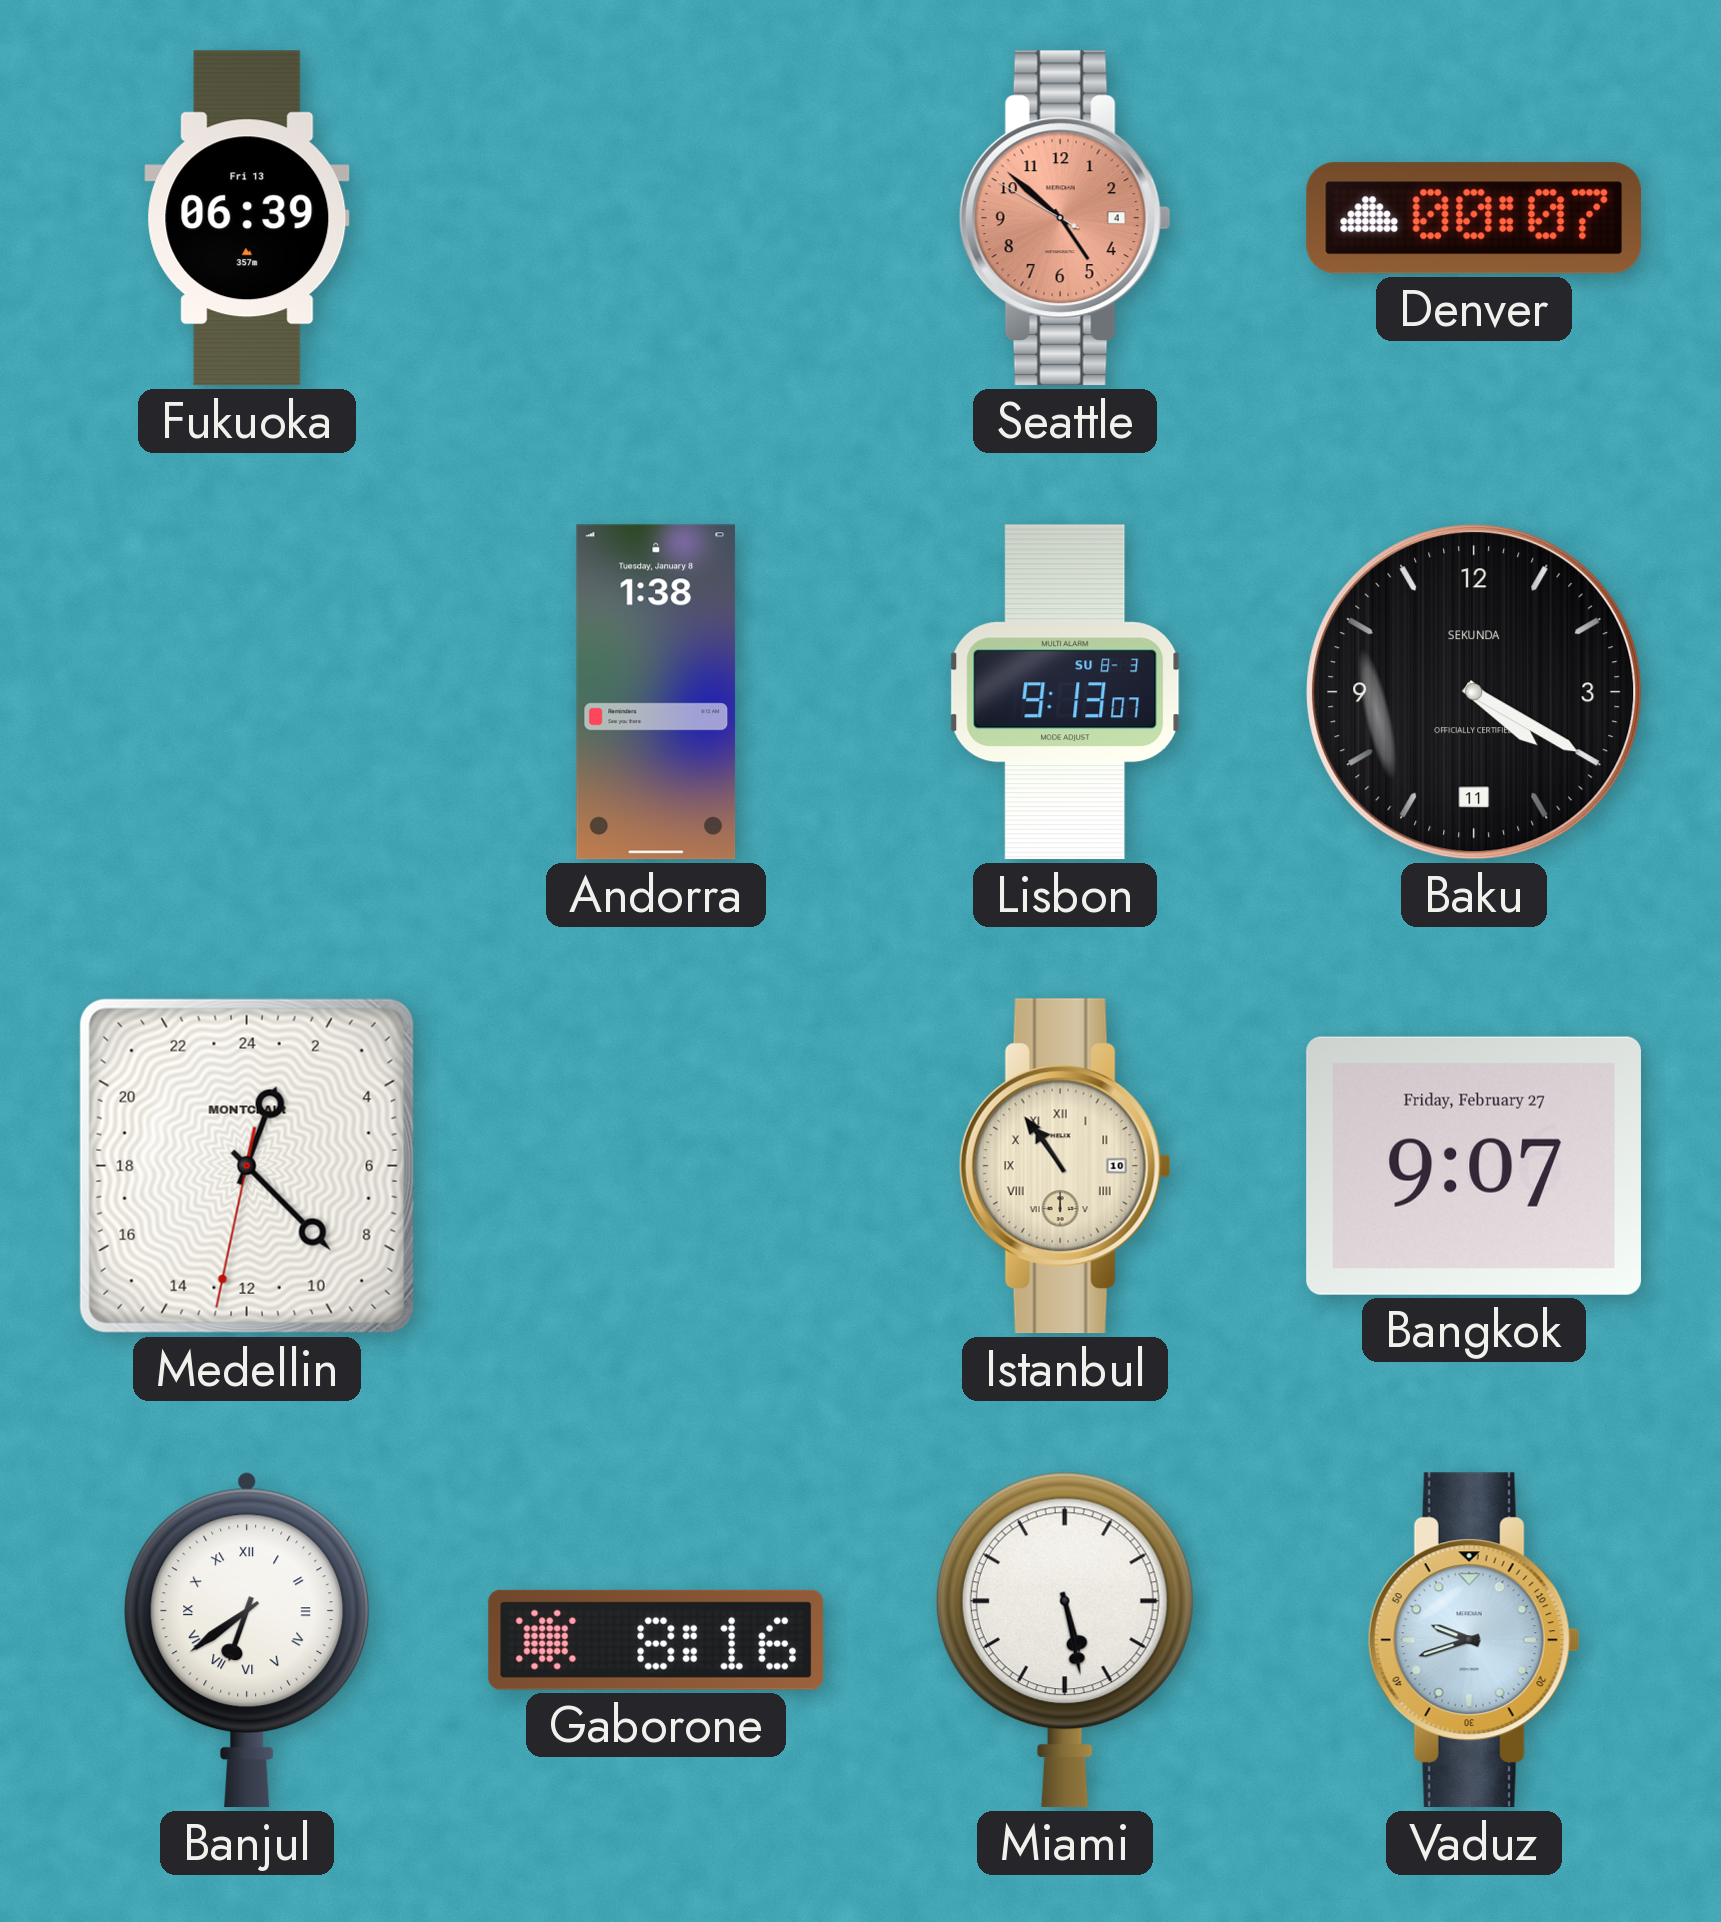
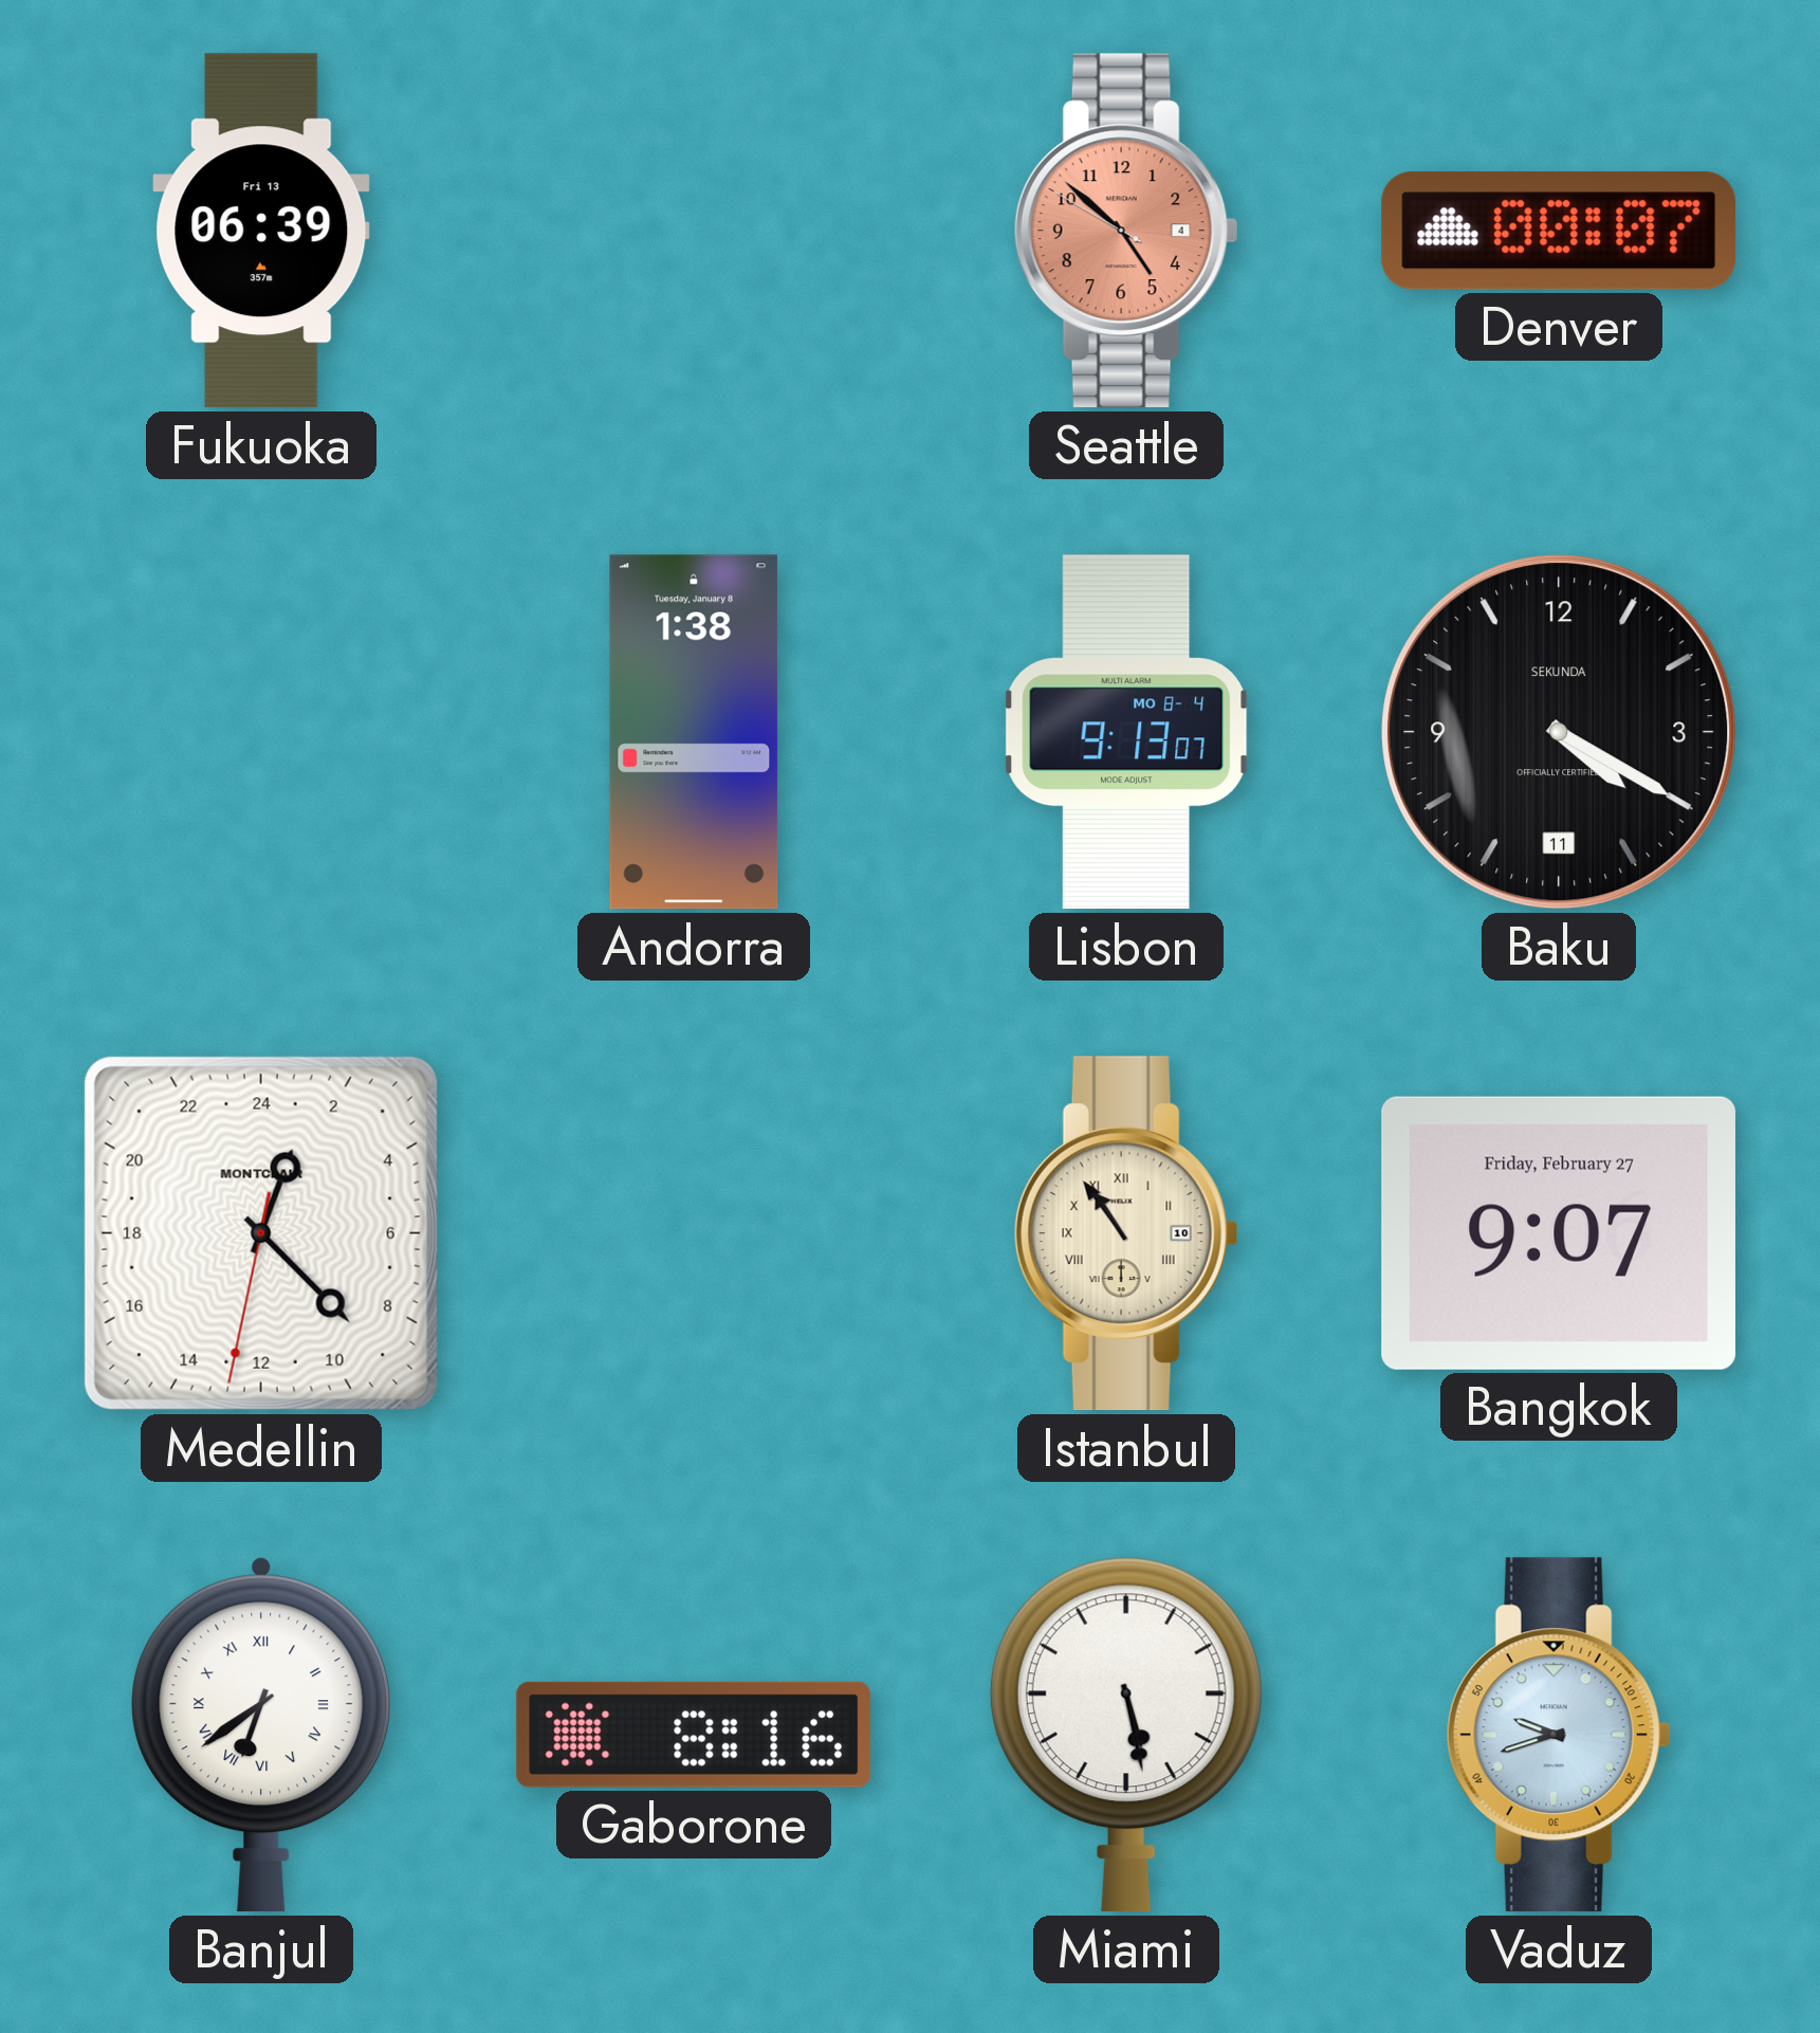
Lisbon date: SU 8-3 -> MO 8-4
